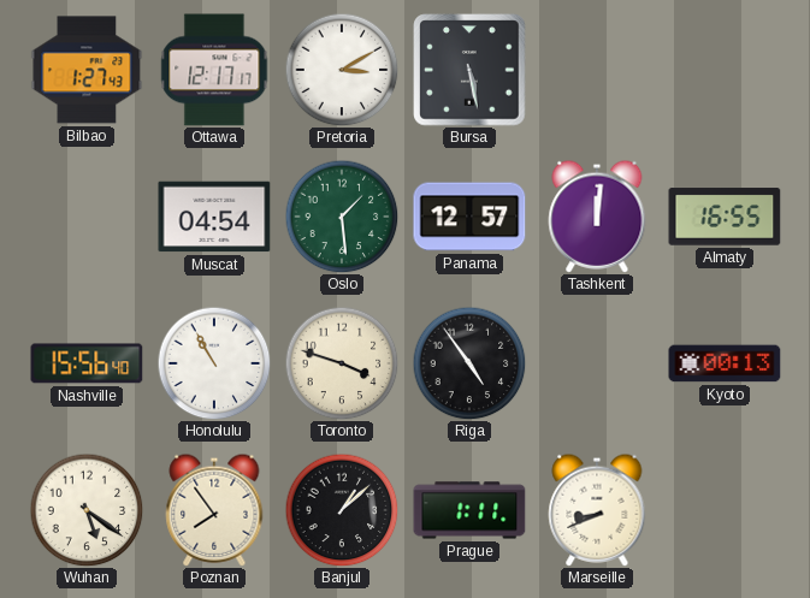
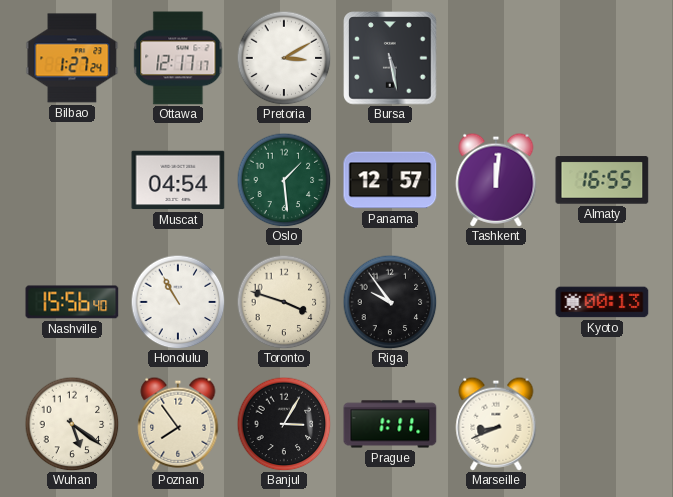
Bilbao: 1:27:43 -> 1:27:24
Riga: 4:54 -> 9:54
Banjul: 1:08 -> 3:05
